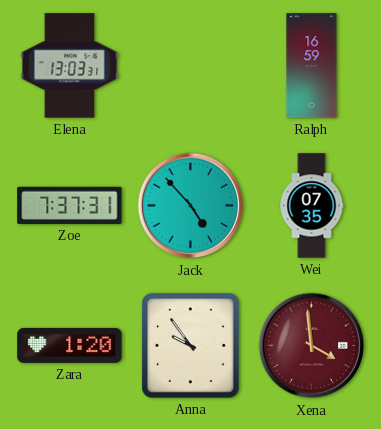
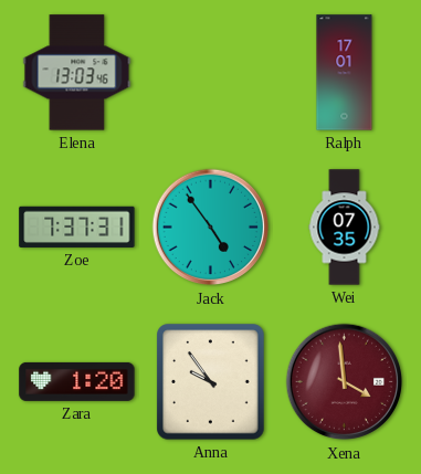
Elena: 13:03:31 -> 13:03:46
Ralph: 16:59 -> 17:01
Jack: 4:53 -> 4:54
